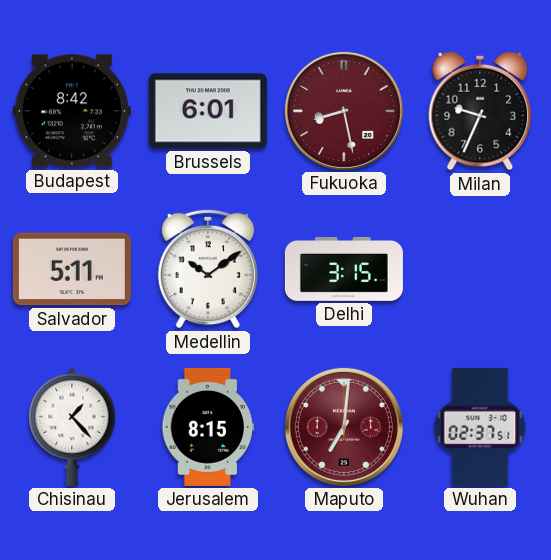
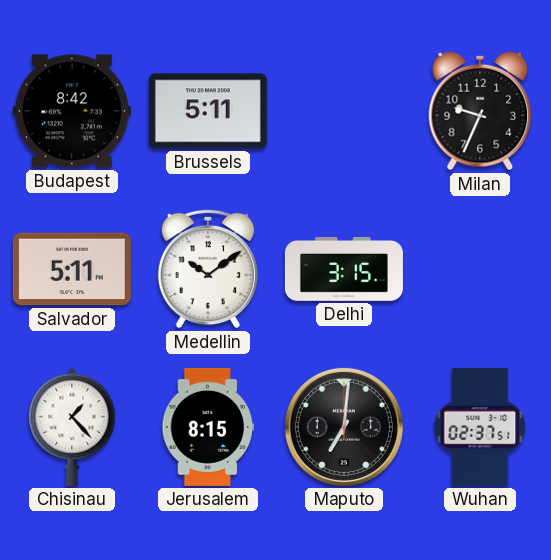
Brussels: 6:01 -> 5:11
Fukuoka: 8:28 -> none
Maputo dial: burgundy -> black
